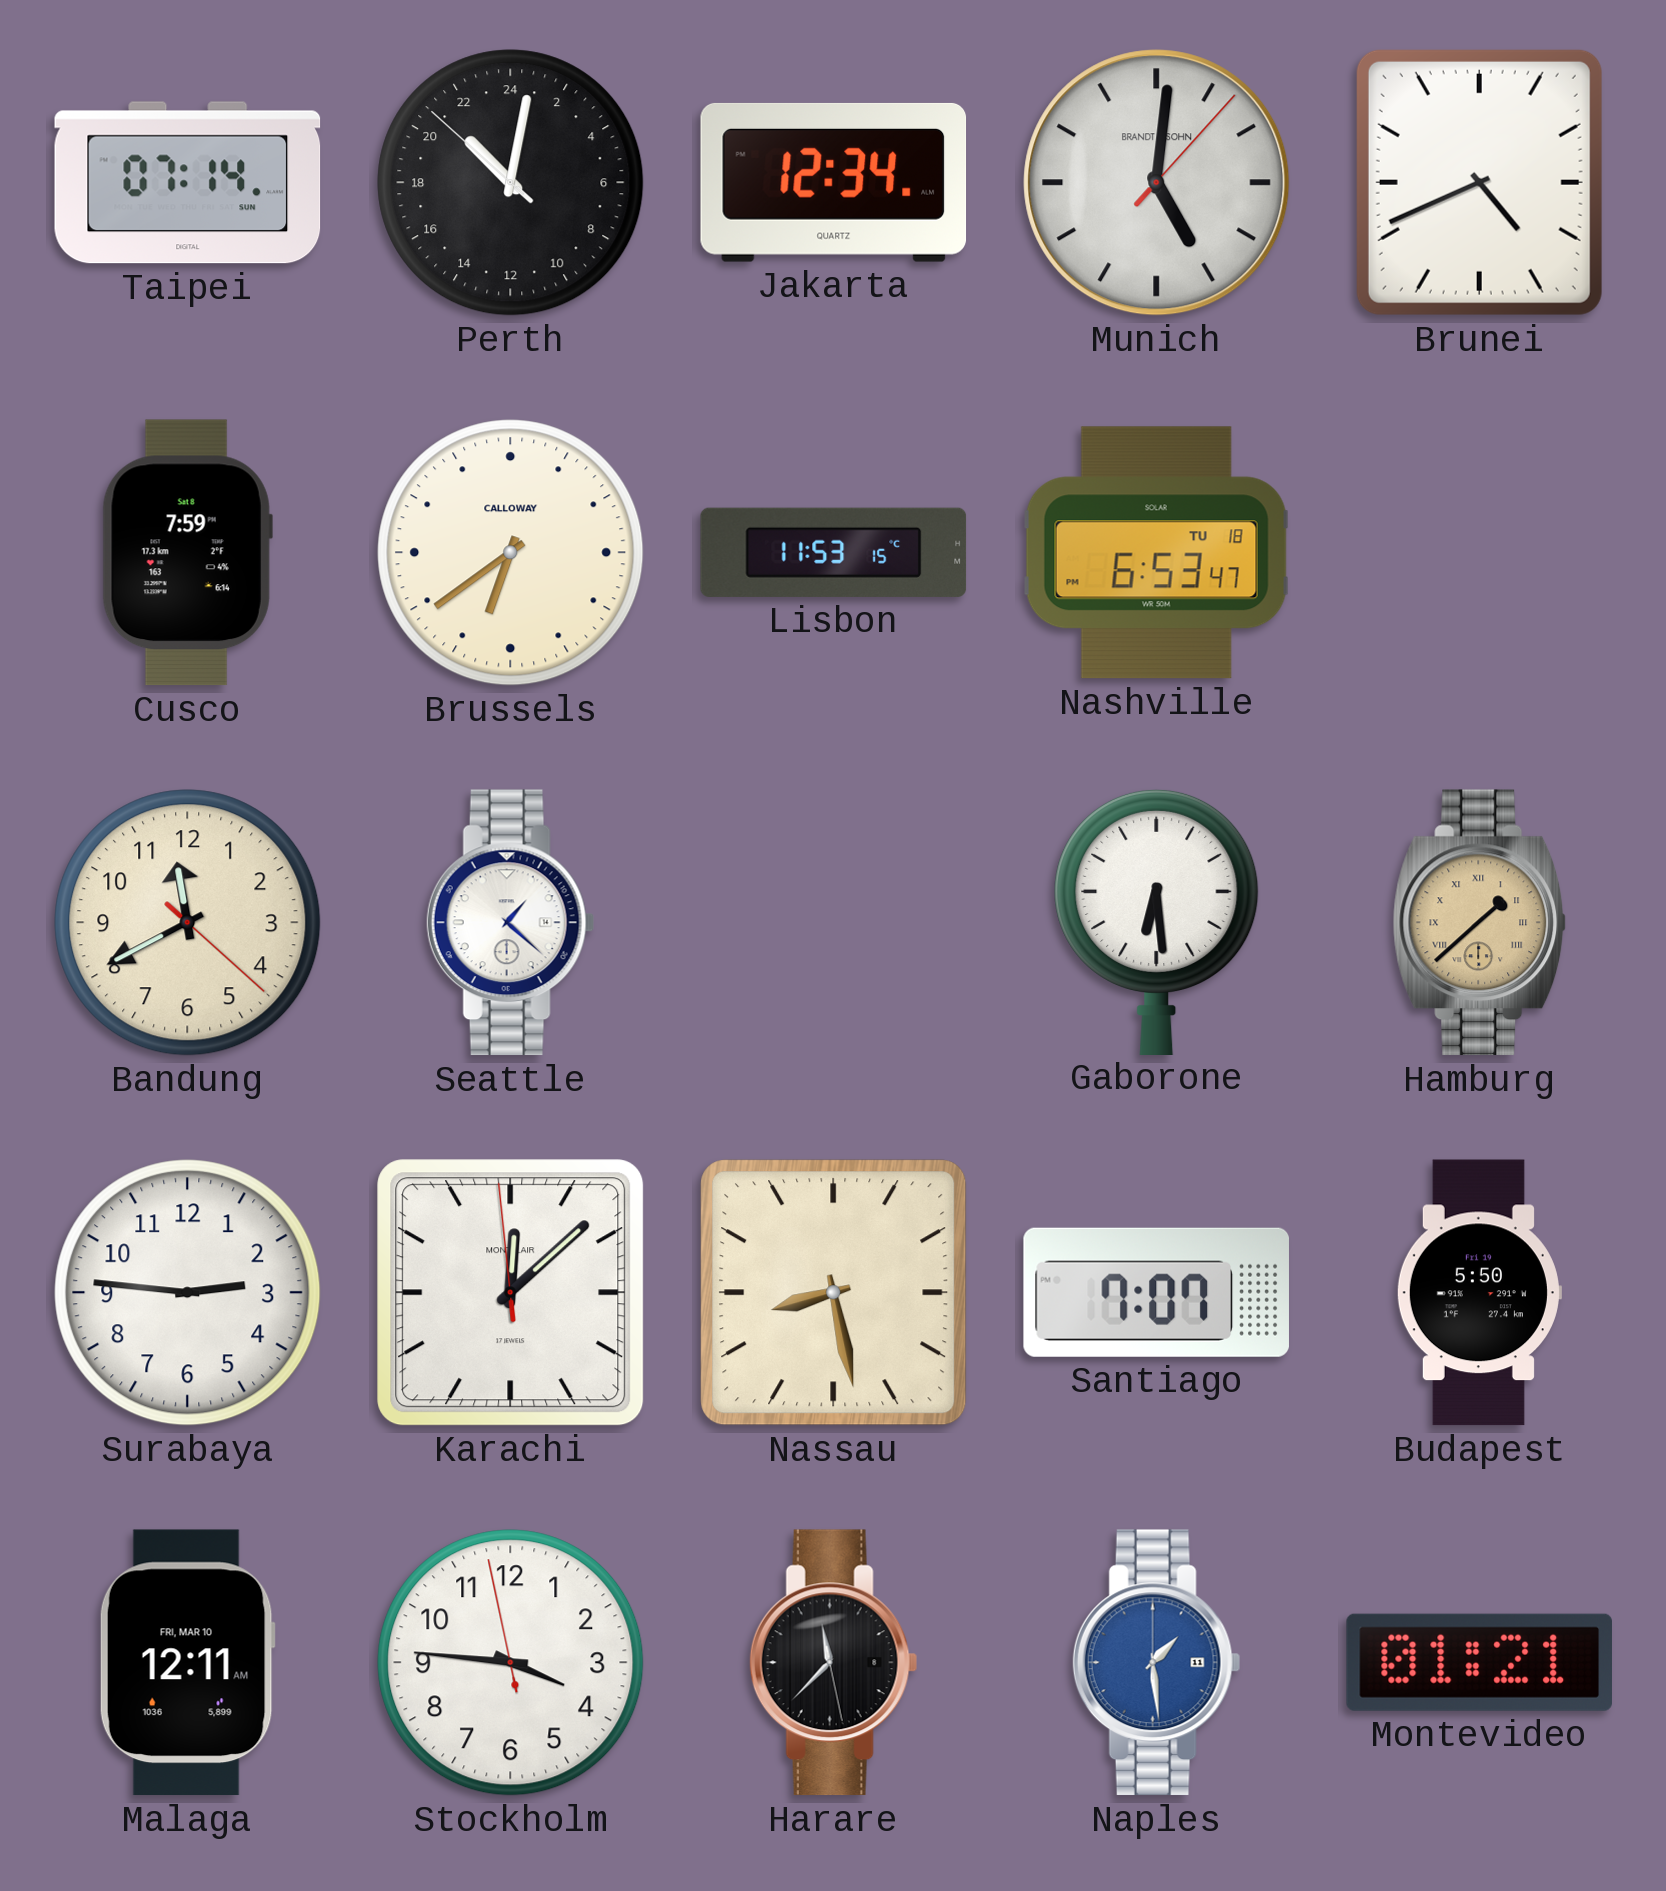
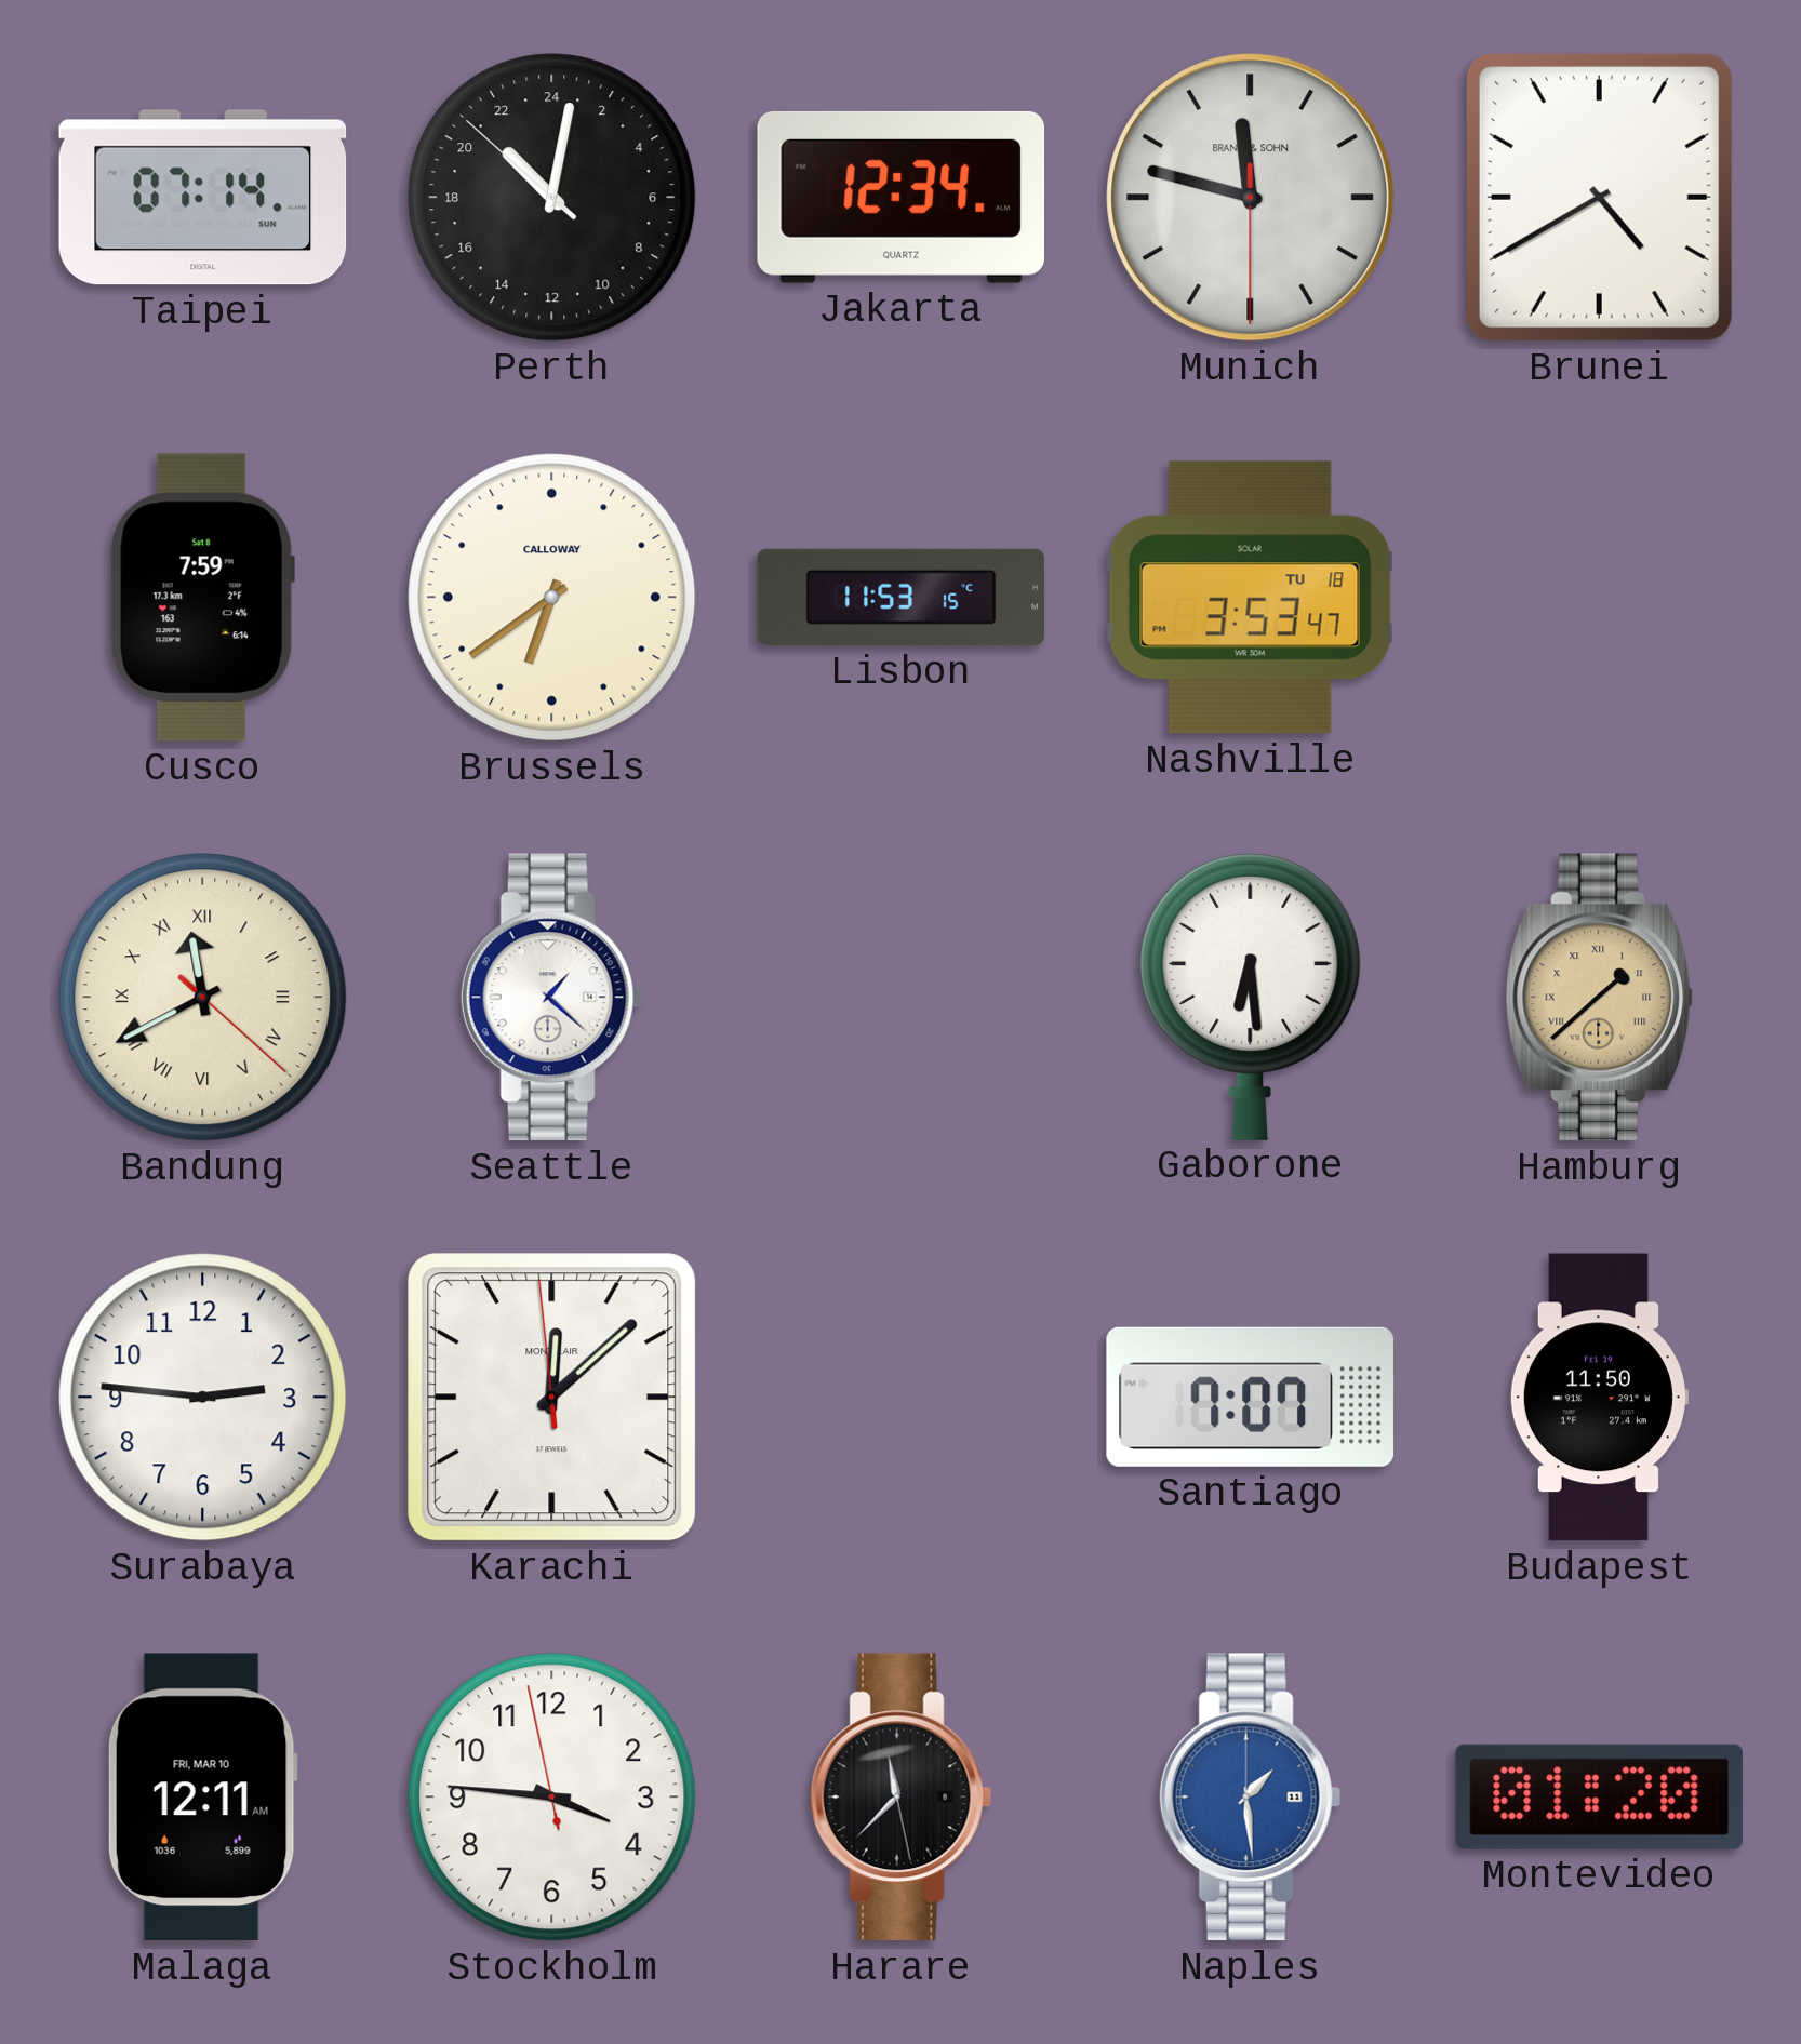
Munich: 5:01 -> 11:47
Brunei: 4:41 -> 4:40
Nashville: 6:53 -> 3:53
Bandung numerals: Arabic -> Roman
Nassau: 8:28 -> none
Budapest: 5:50 -> 11:50
Montevideo: 01:21 -> 01:20
